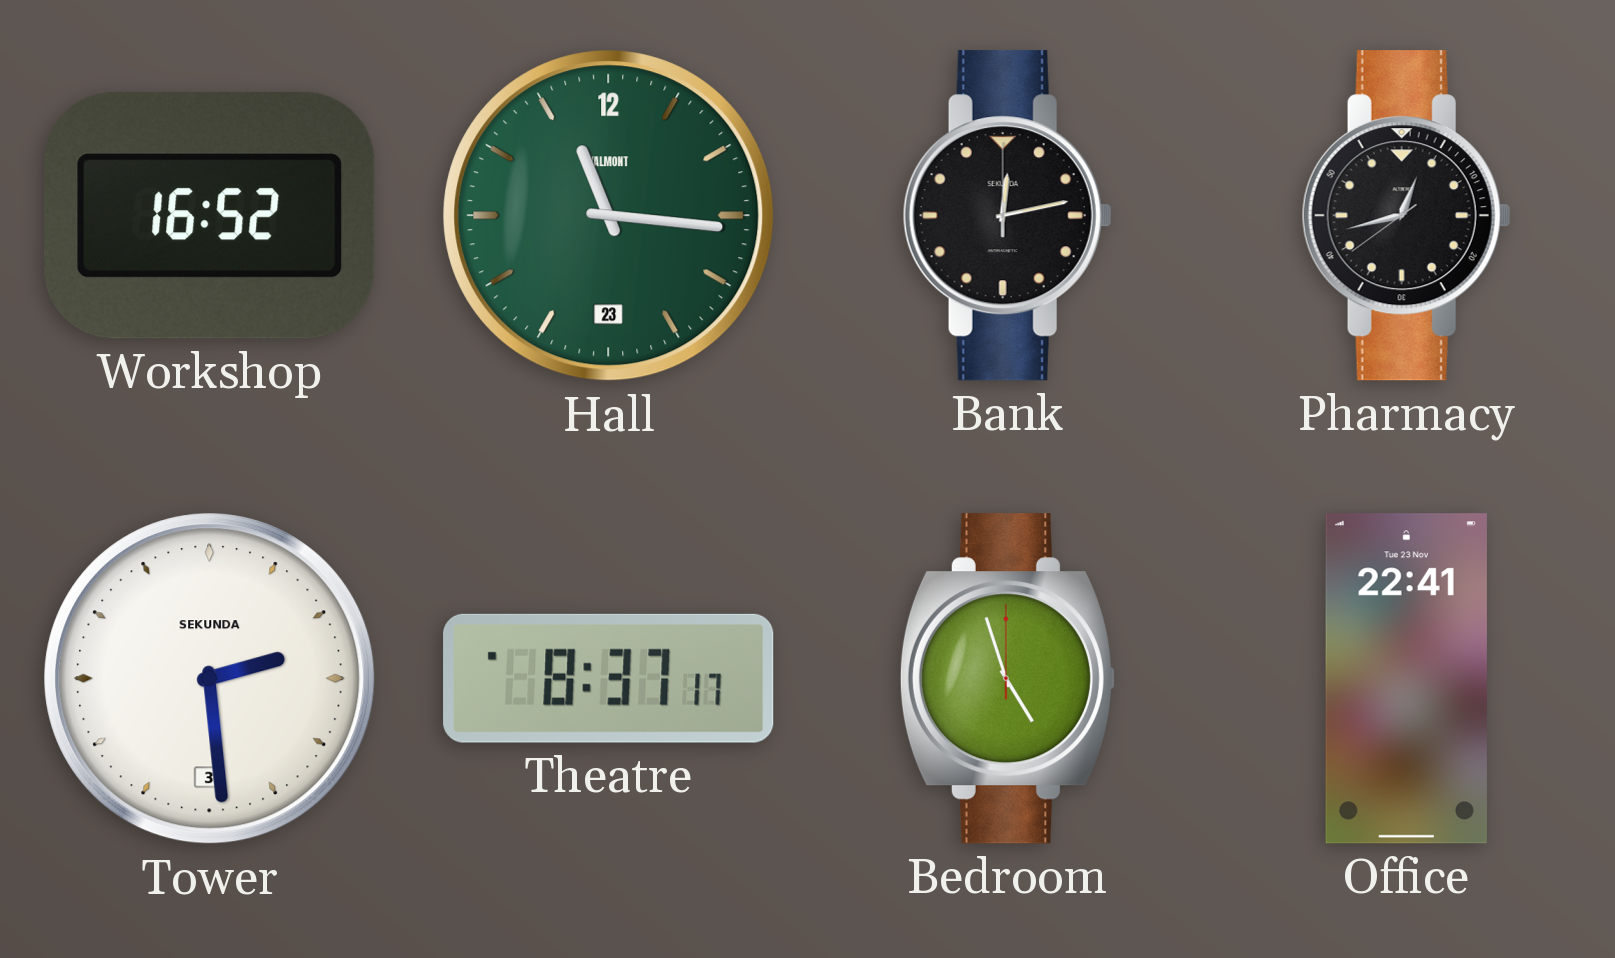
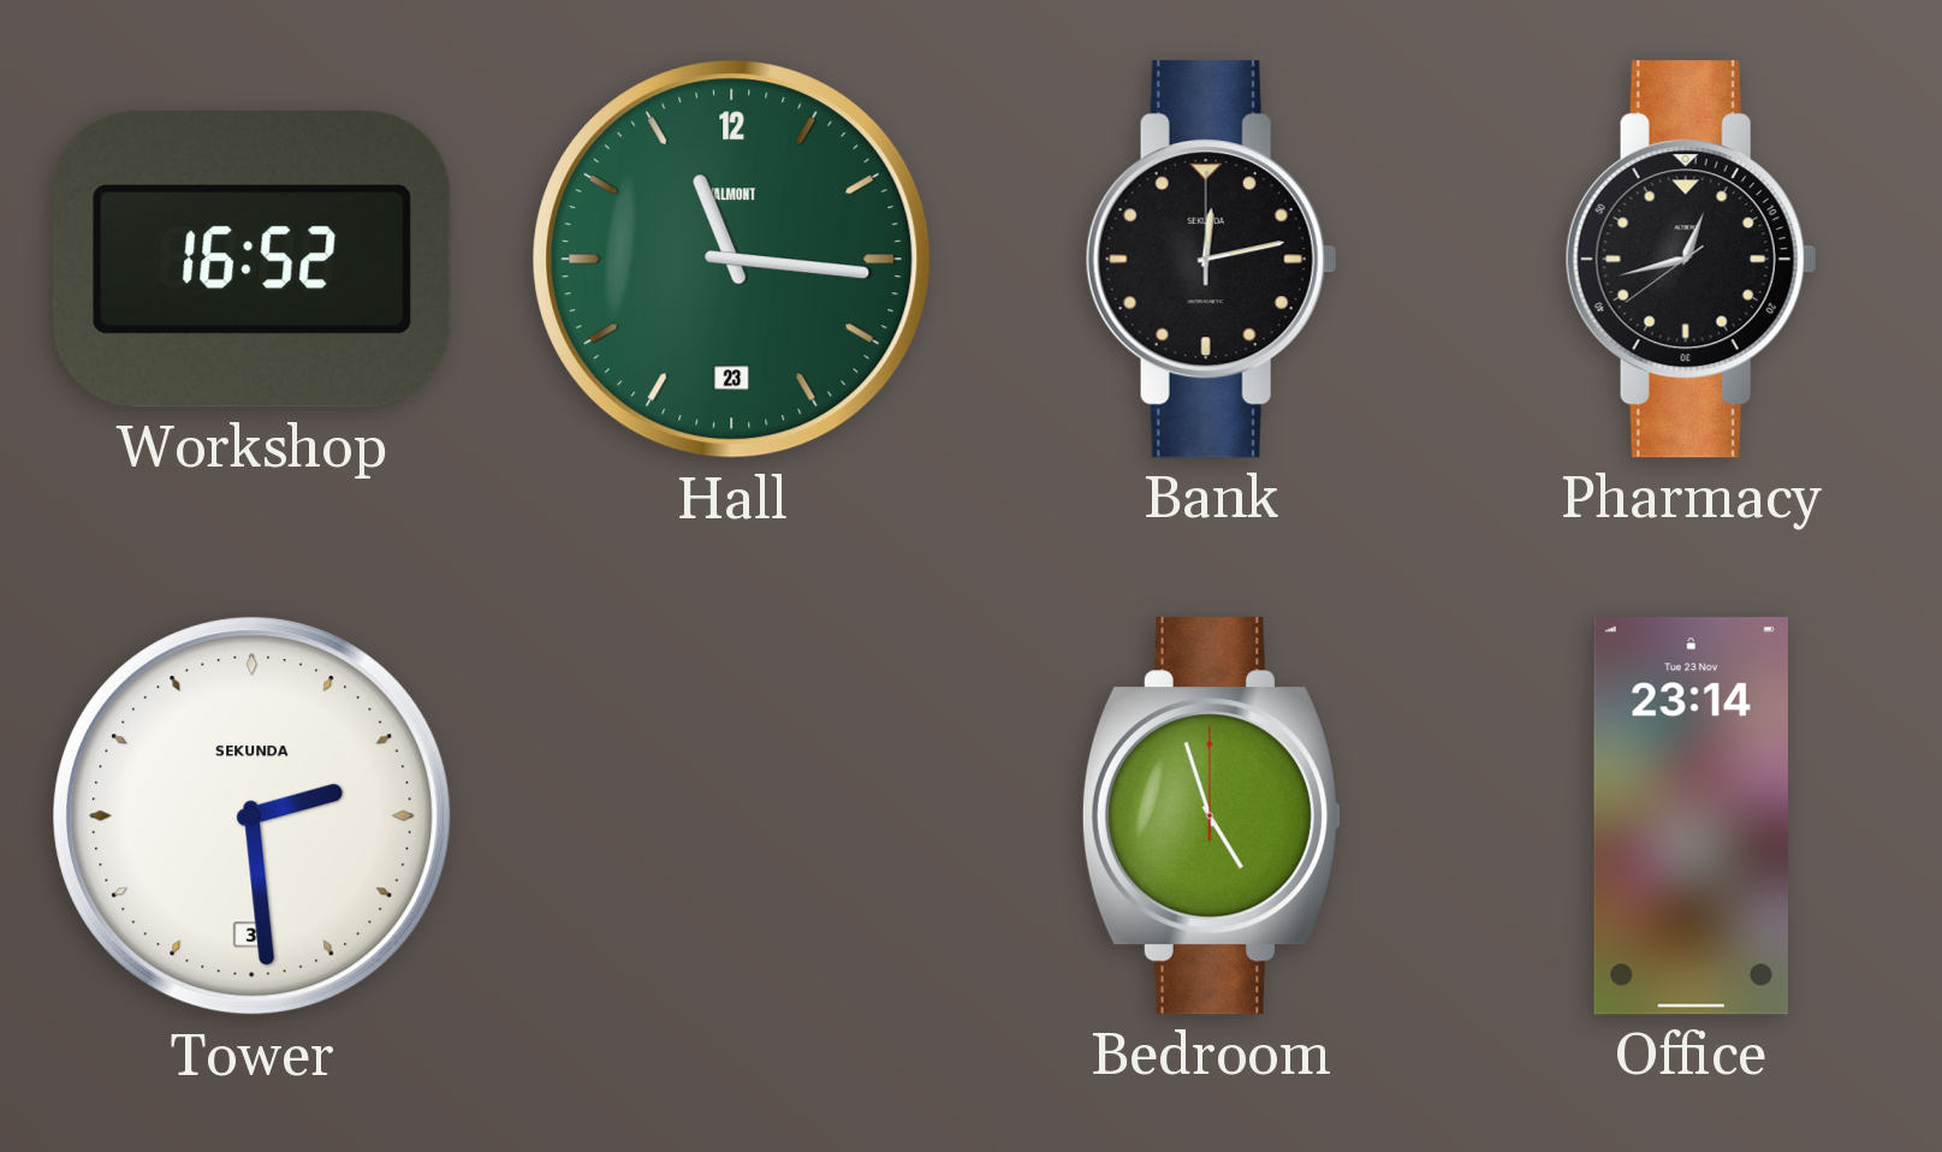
Theatre: 8:37 -> none
Office: 22:41 -> 23:14
